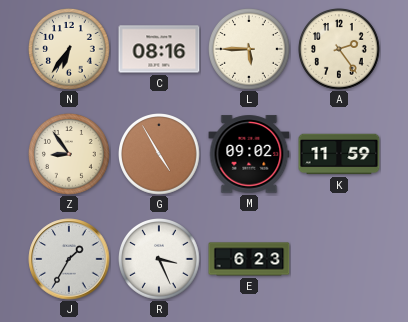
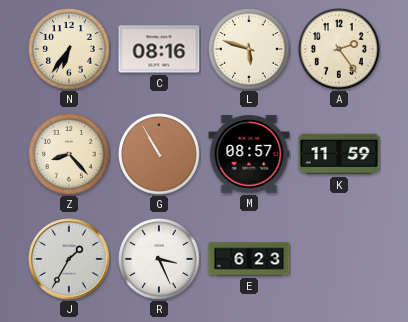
L: 5:45 -> 5:48
Z: 8:54 -> 8:23
G: 4:55 -> 10:55
M: 09:02 -> 08:57
